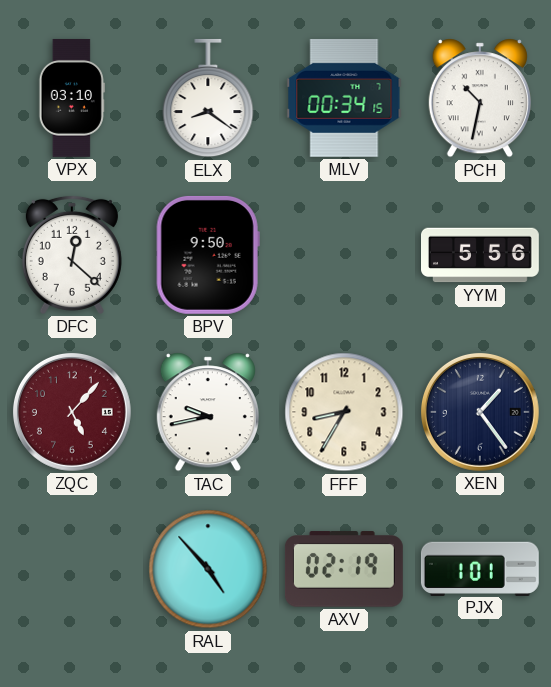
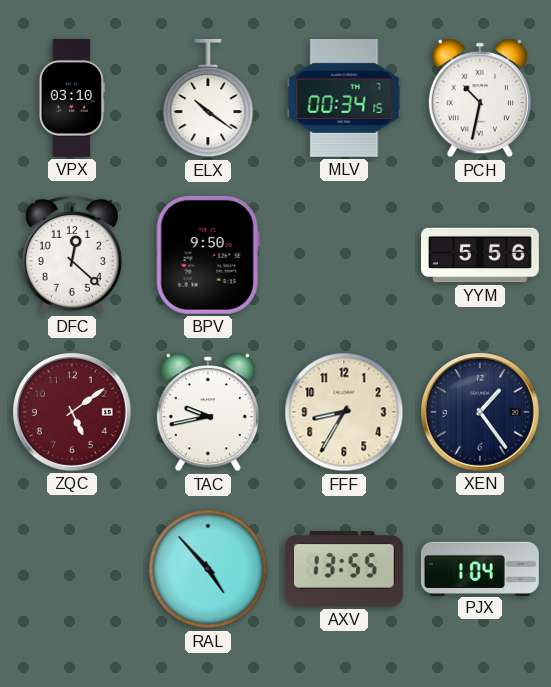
ELX: 8:21 -> 10:21
ZQC: 5:07 -> 5:09
AXV: 02:19 -> 13:55
PJX: 1:01 -> 1:04
